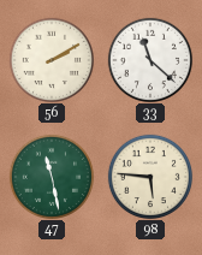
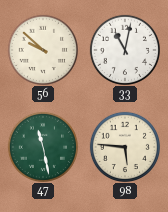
56: 2:10 -> 9:52
33: 11:22 -> 11:02
